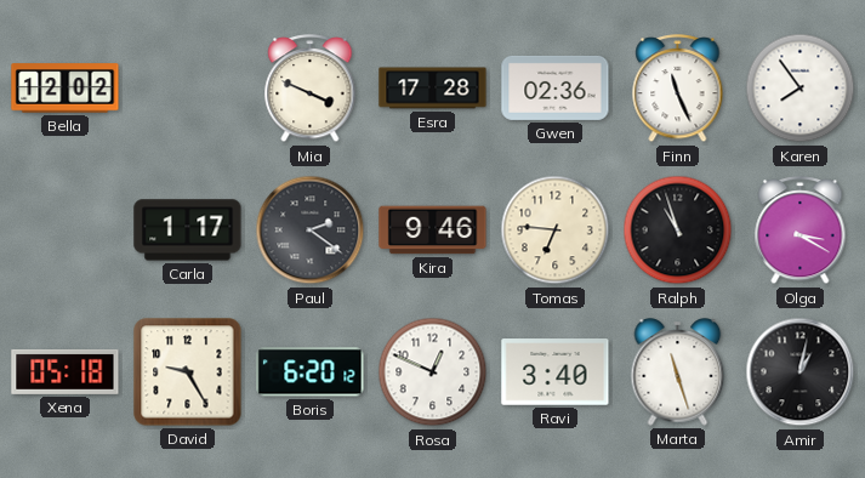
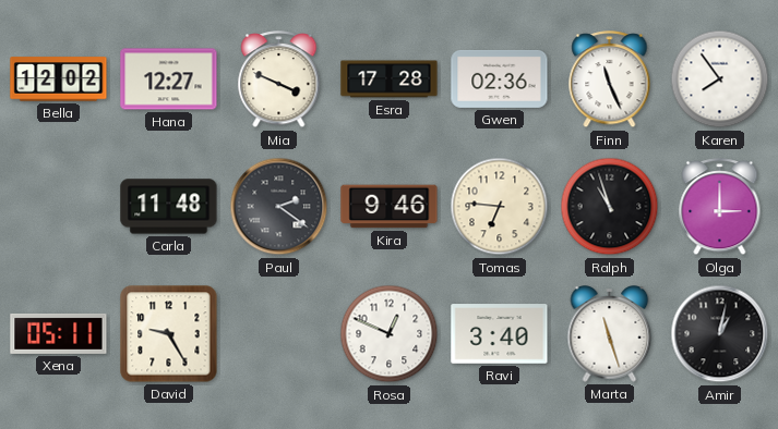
Hana: none -> 12:27
Carla: 1:17 -> 11:48
Olga: 3:20 -> 3:00
Xena: 05:18 -> 05:11
Boris: 6:20 -> none
